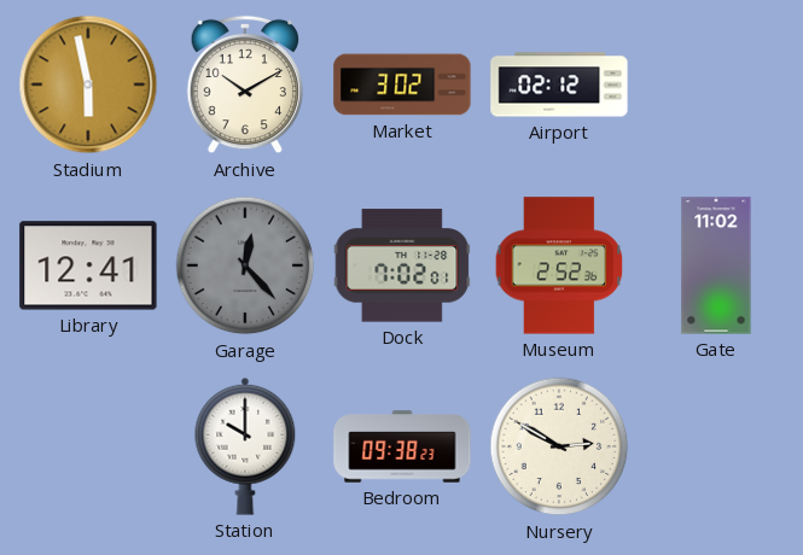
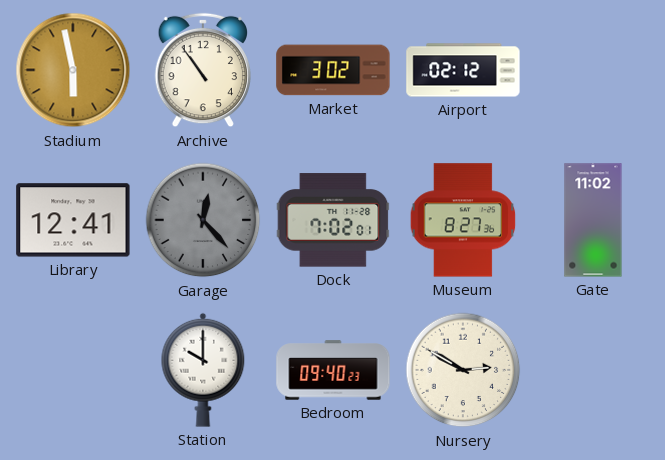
Archive: 10:10 -> 10:54
Museum: 2:52 -> 8:27
Bedroom: 09:38 -> 09:40
